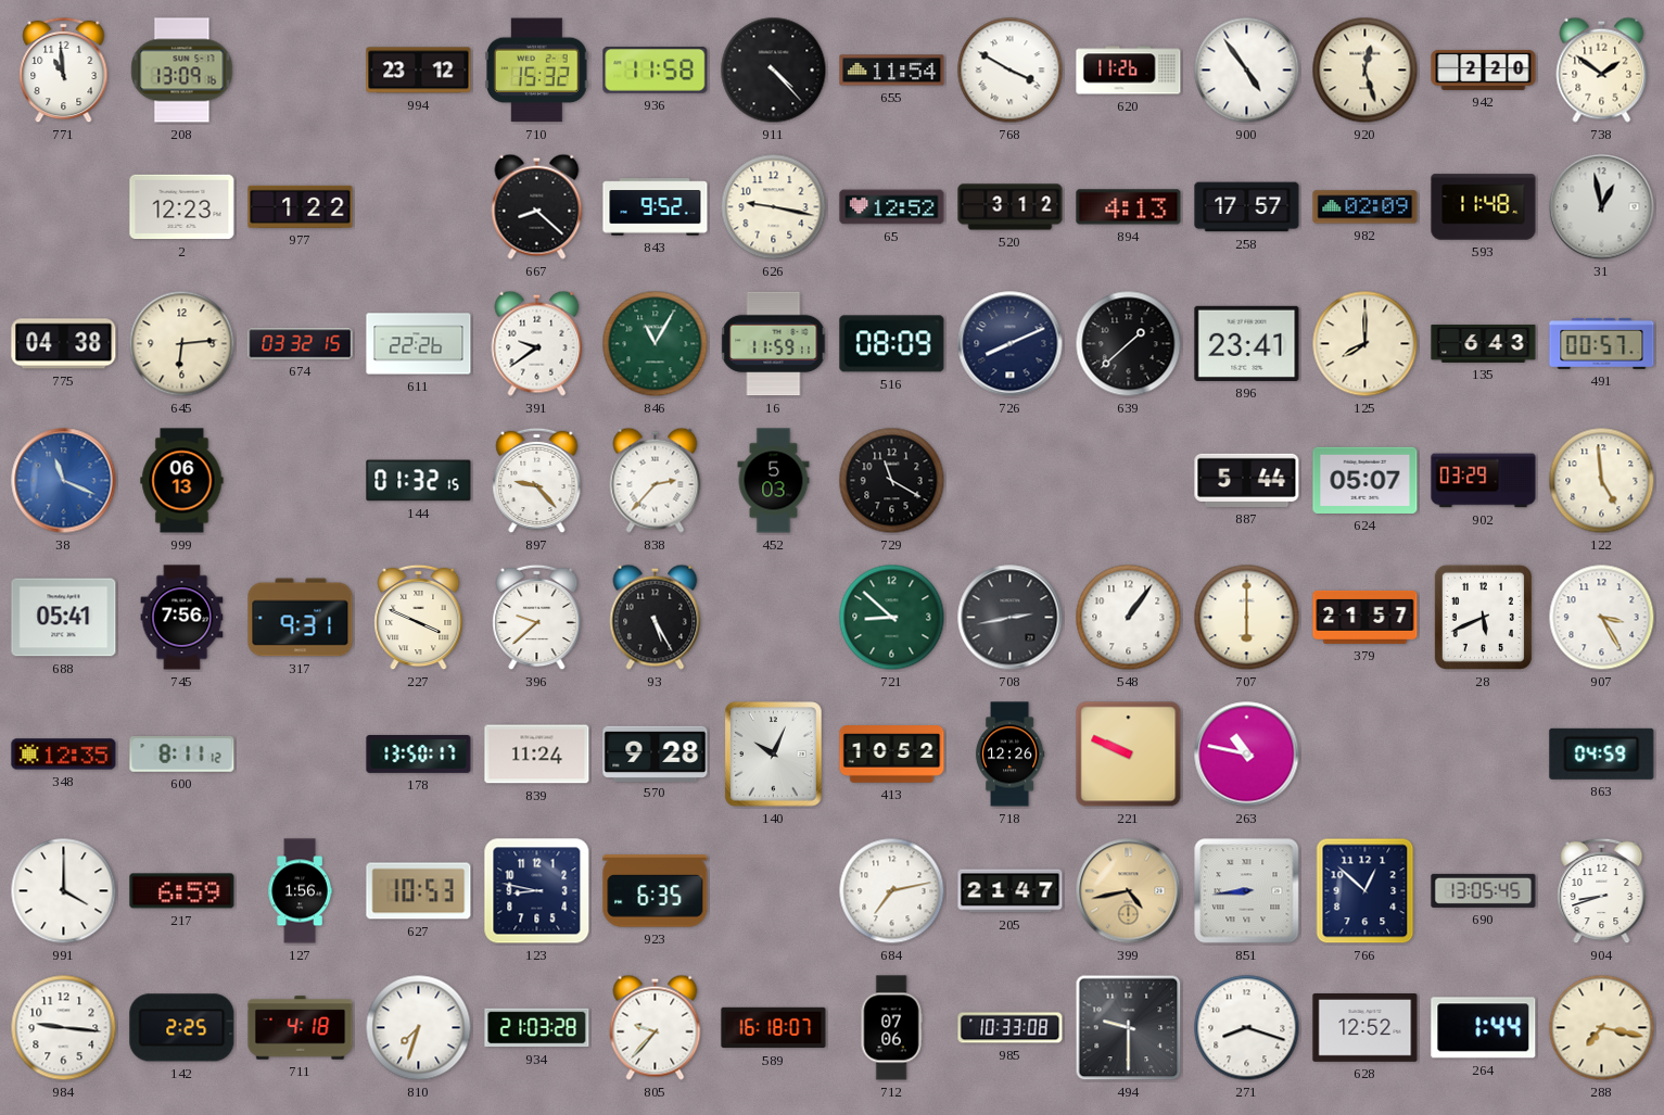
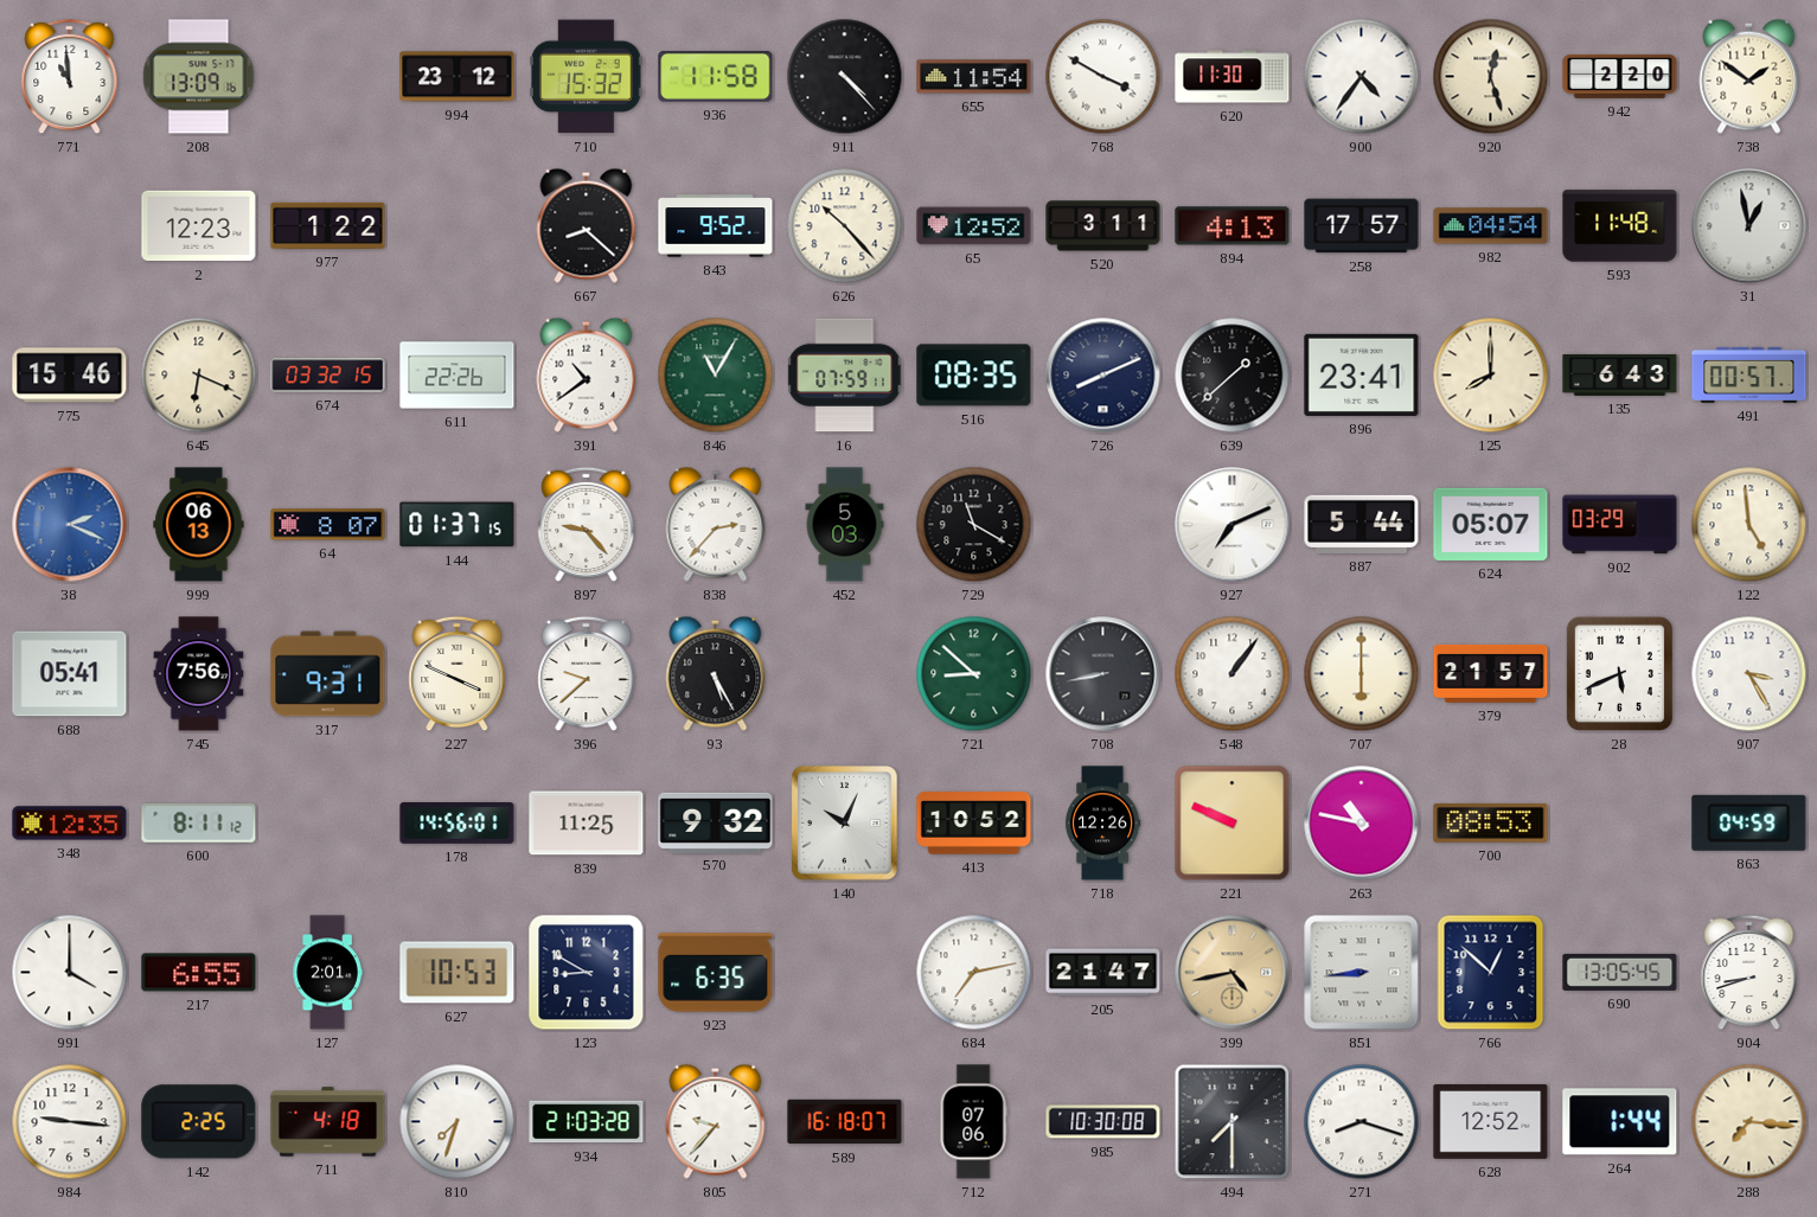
620: 11:26 -> 11:30
900: 4:54 -> 4:36
626: 9:17 -> 10:23
520: 3:12 -> 3:11
982: 02:09 -> 04:54
775: 04:38 -> 15:46
645: 6:14 -> 6:19
391: 9:39 -> 10:39
16: 11:59 -> 07:59
516: 08:09 -> 08:35
38: 11:19 -> 2:19
64: none -> 8:07
144: 01:32 -> 01:37
927: none -> 7:11
708: 2:43 -> 8:43
178: 13:50 -> 14:56
839: 11:24 -> 11:25
570: 9:28 -> 9:32
700: none -> 08:53
217: 6:59 -> 6:55
127: 1:56 -> 2:01
123: 8:47 -> 8:50
985: 10:33 -> 10:30
494: 9:30 -> 7:30
288: 7:17 -> 7:16
